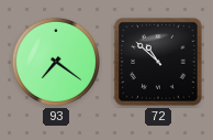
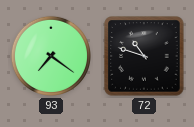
72: 10:52 -> 10:48
